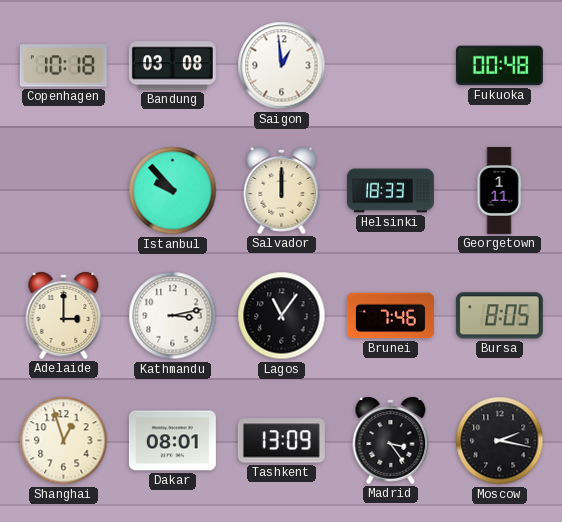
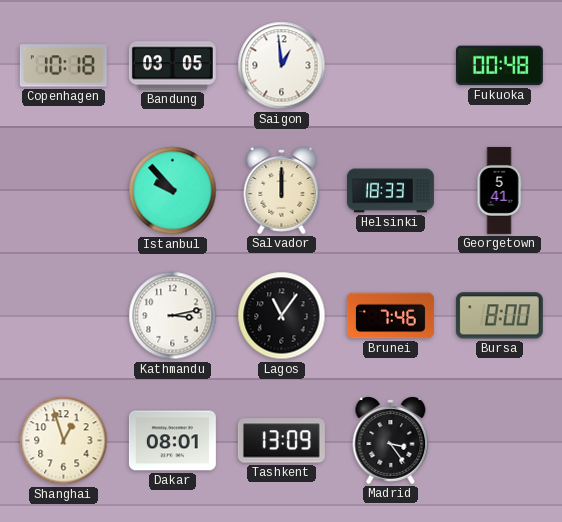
Bandung: 03:08 -> 03:05
Georgetown: 1:11 -> 5:41
Adelaide: 3:00 -> none
Bursa: 8:05 -> 8:00
Moscow: 2:17 -> none
